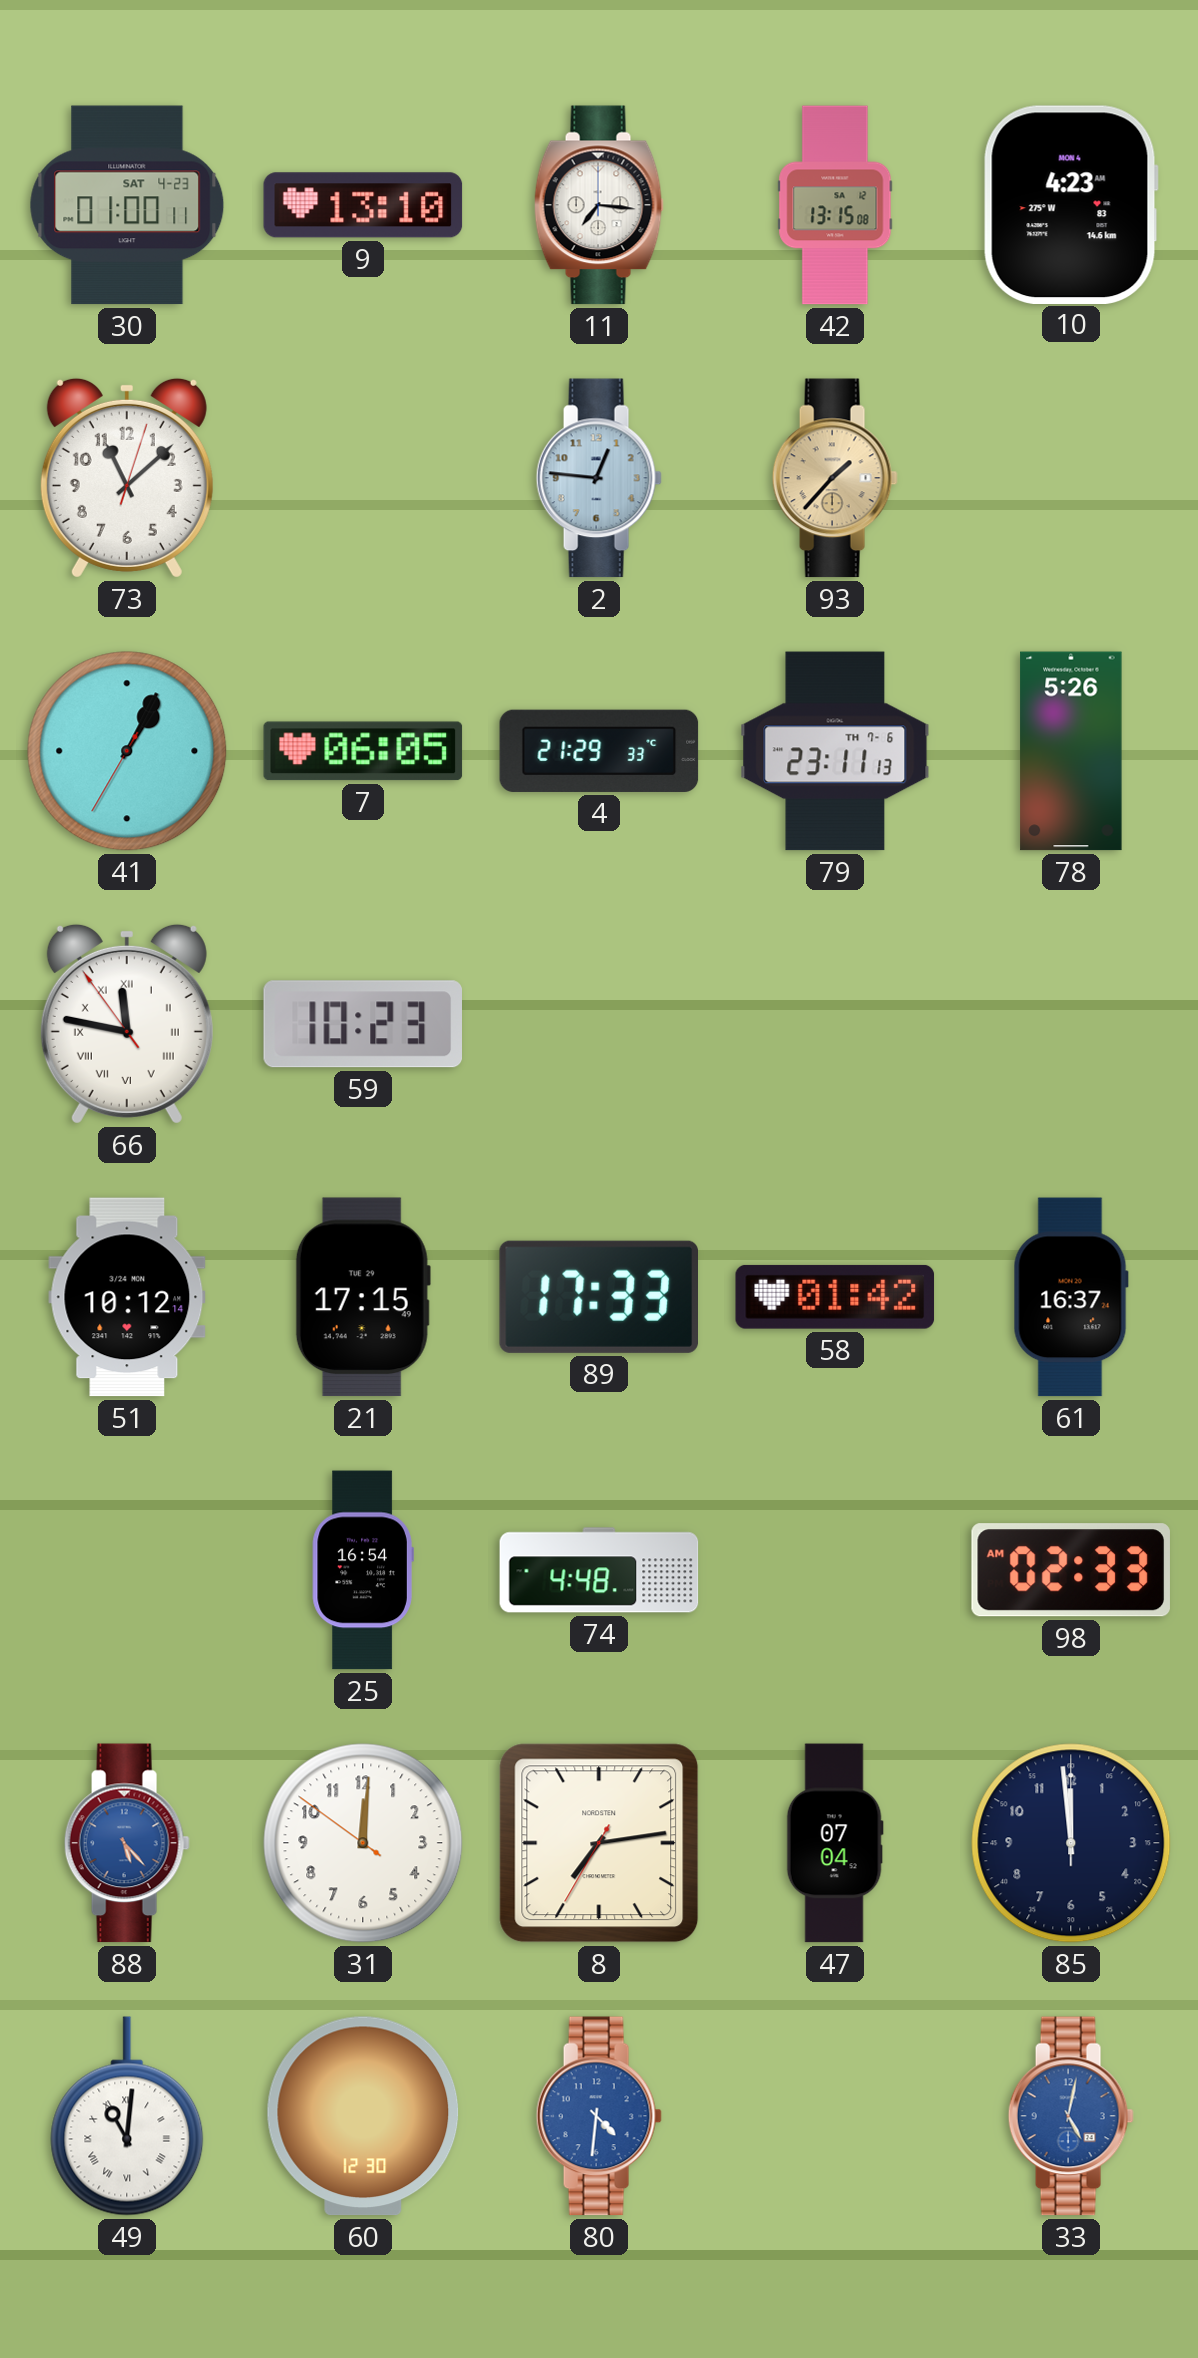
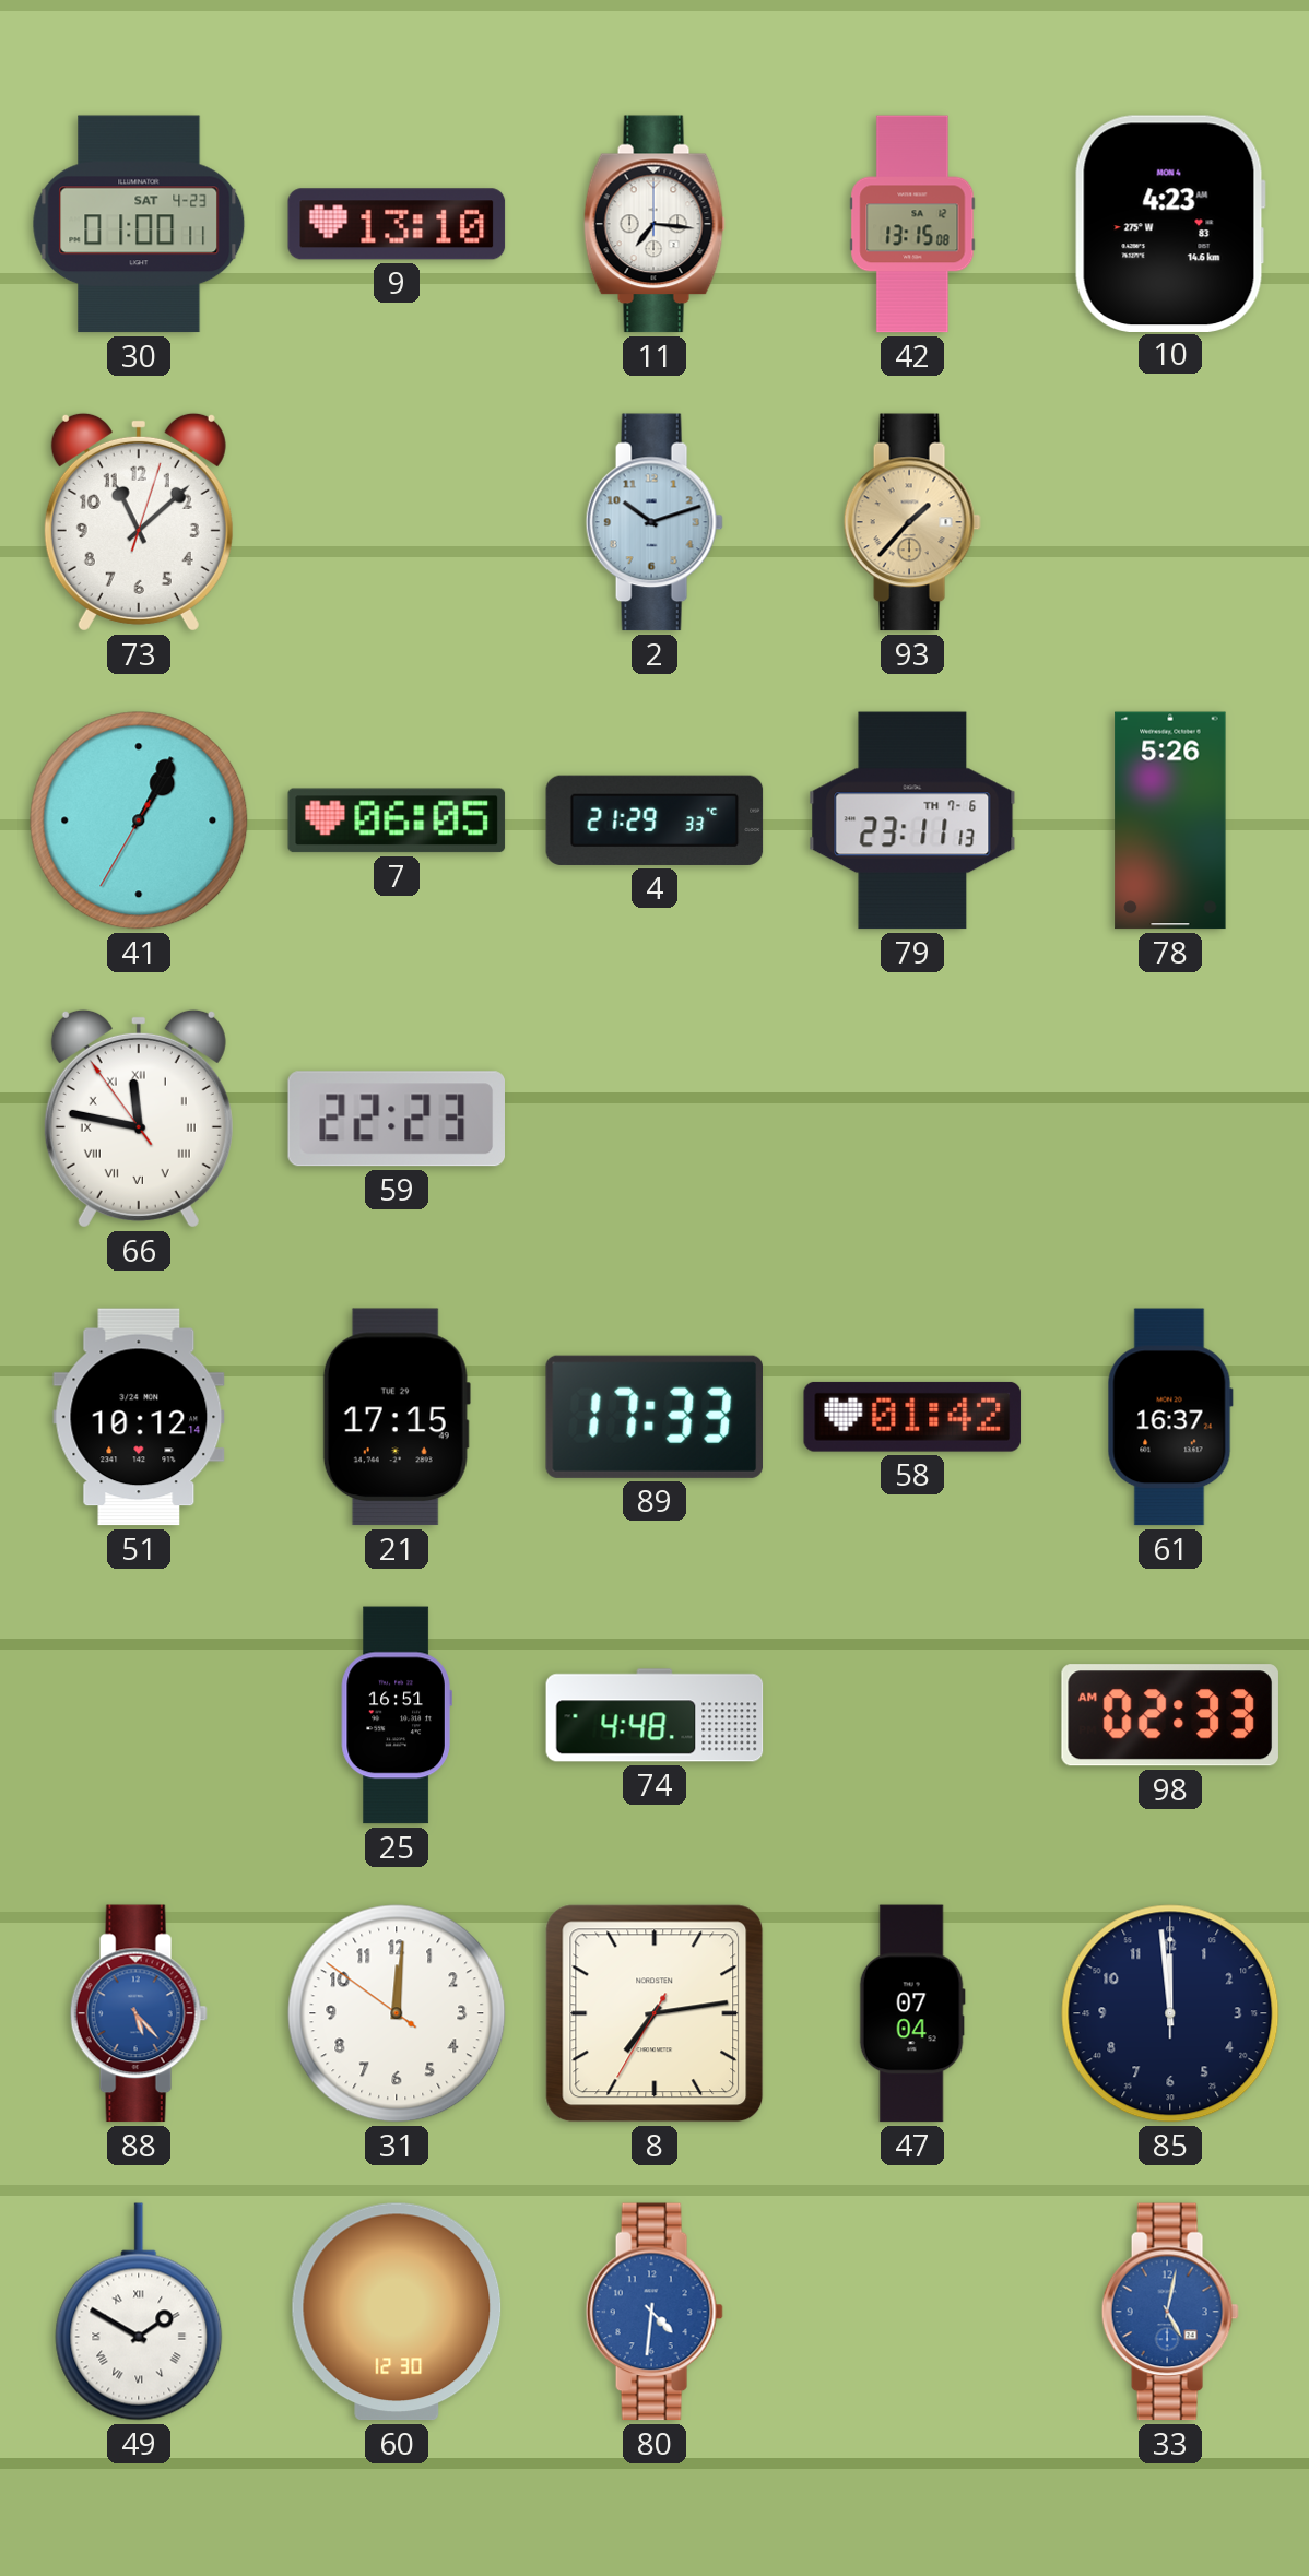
2: 12:46 -> 10:12
59: 10:23 -> 22:23
25: 16:54 -> 16:51
49: 11:01 -> 1:50
